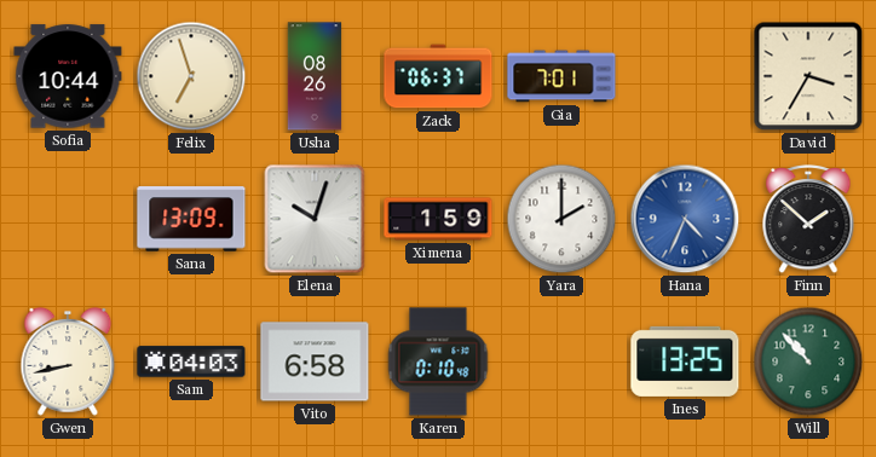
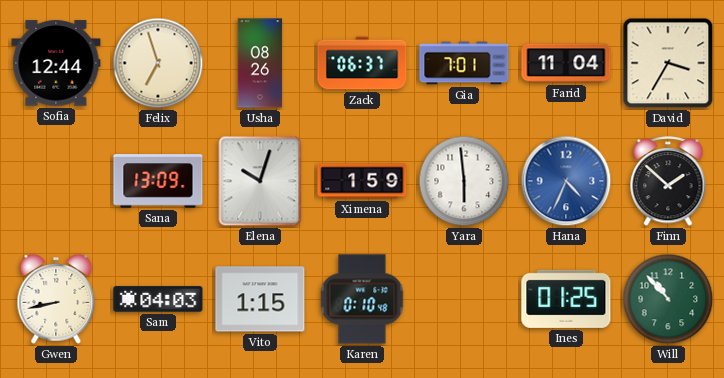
Sofia: 10:44 -> 12:44
Farid: none -> 11:04
Yara: 2:00 -> 5:59
Vito: 6:58 -> 1:15
Ines: 13:25 -> 01:25
